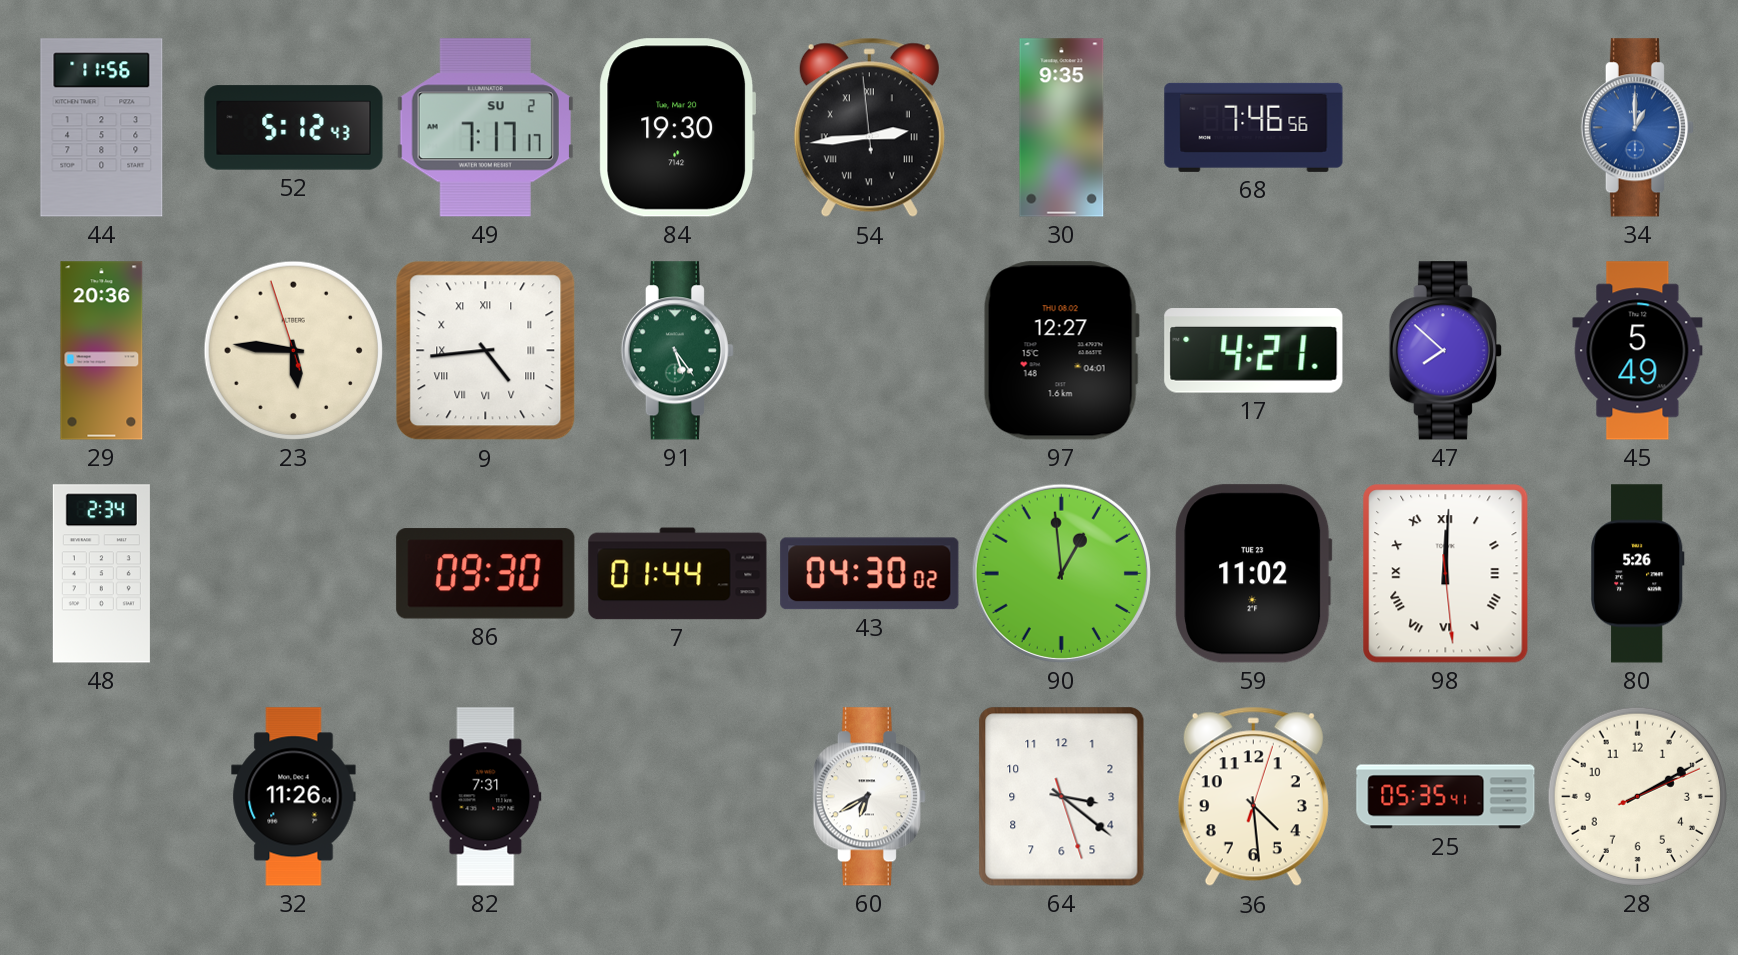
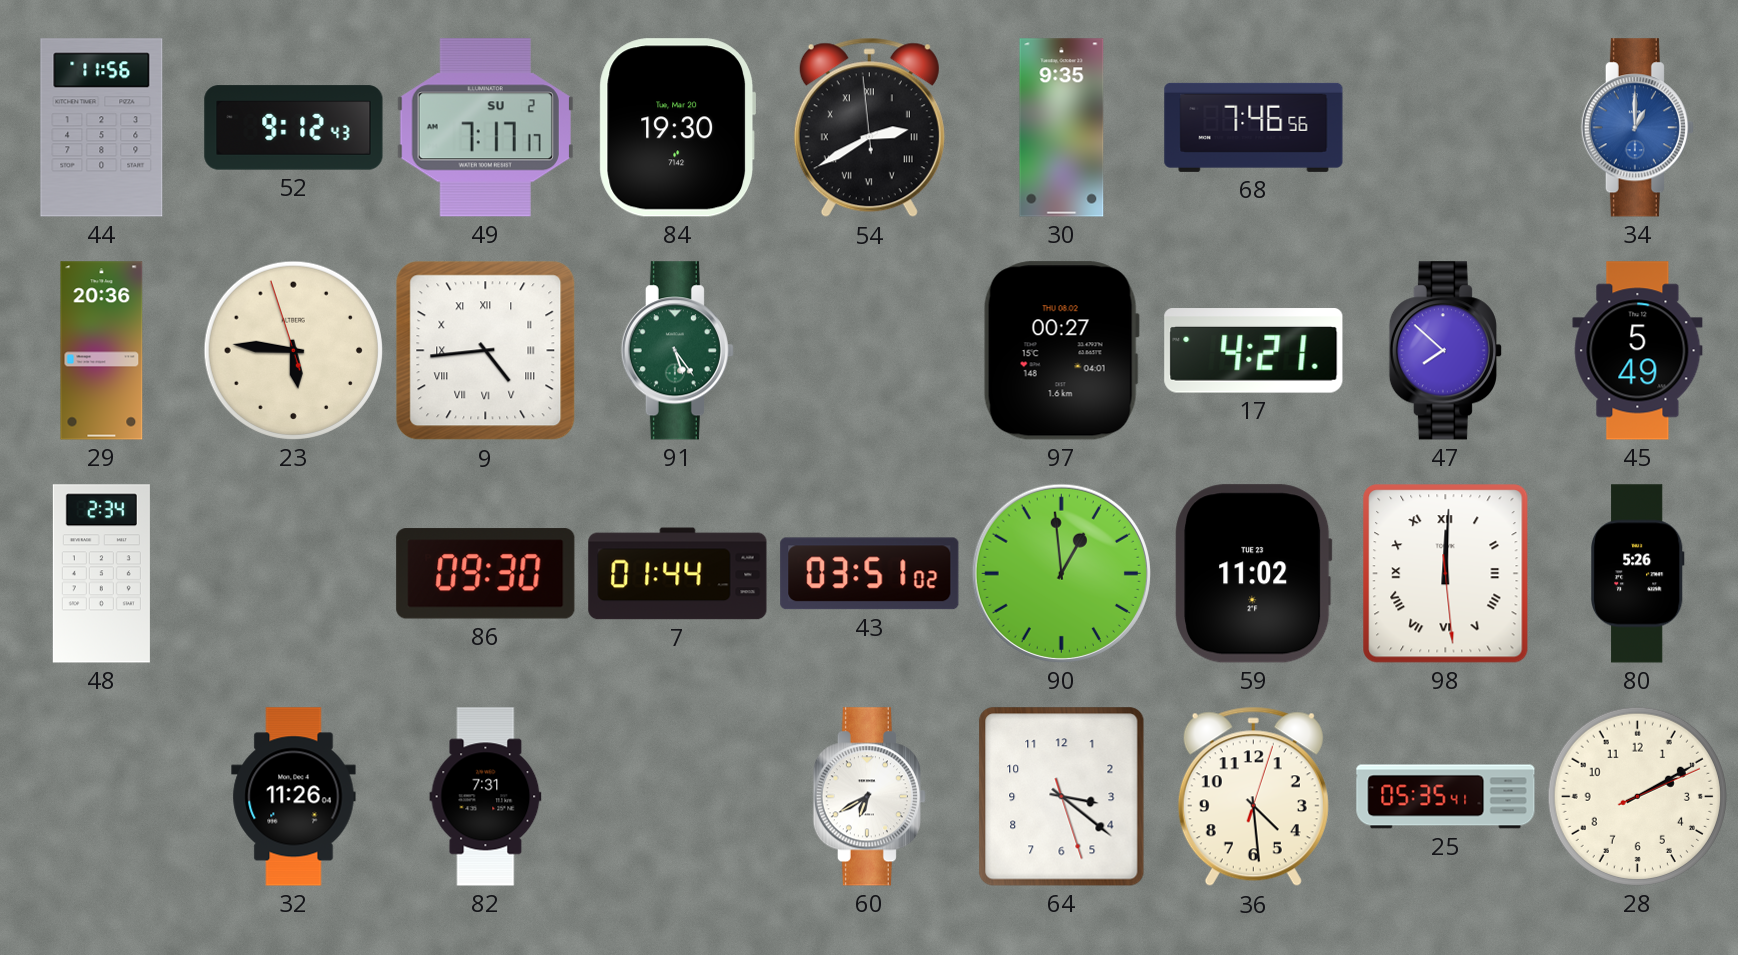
52: 5:12 -> 9:12
54: 2:43 -> 2:39
97: 12:27 -> 00:27
43: 04:30 -> 03:51
